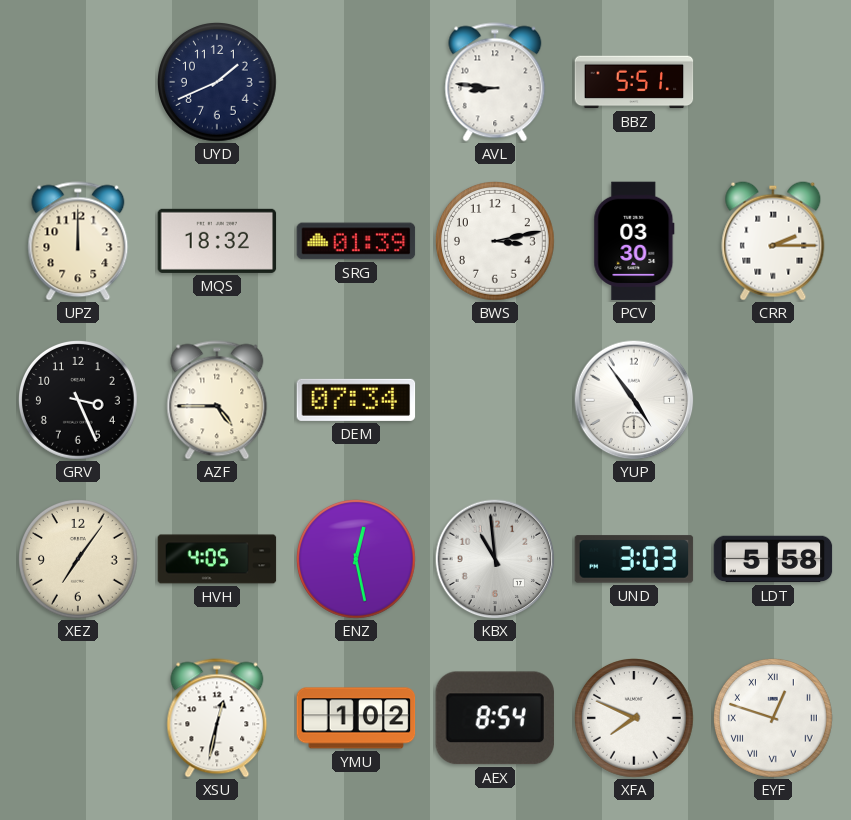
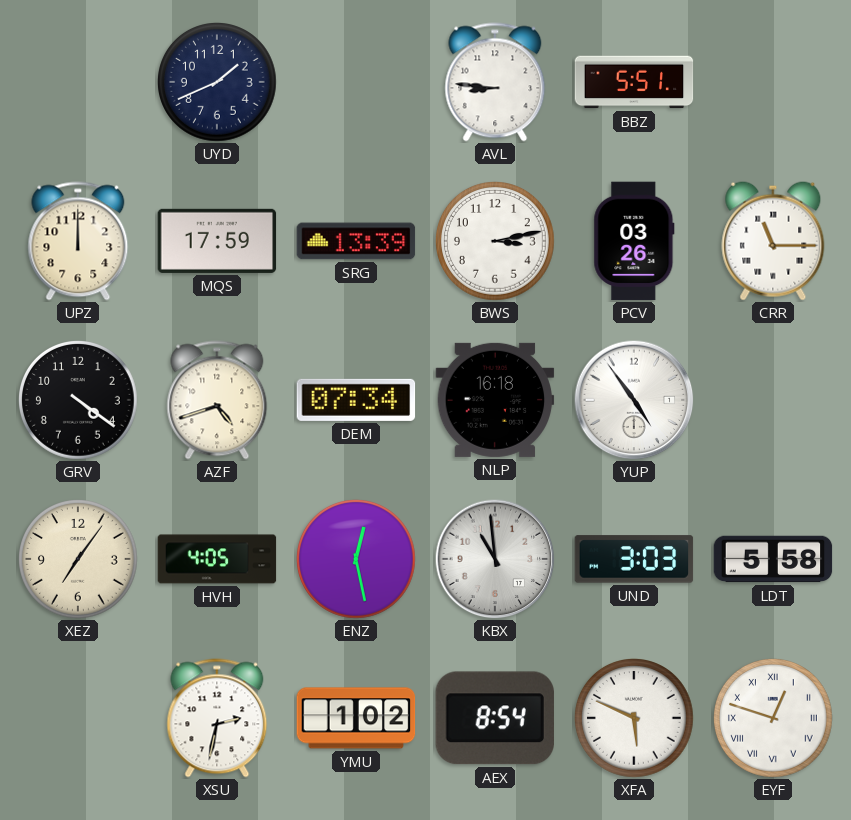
MQS: 18:32 -> 17:59
SRG: 01:39 -> 13:39
PCV: 03:30 -> 03:26
CRR: 2:15 -> 11:15
GRV: 3:26 -> 4:21
AZF: 4:45 -> 4:42
NLP: none -> 16:18
XSU: 12:32 -> 2:32
XFA: 7:49 -> 5:49
